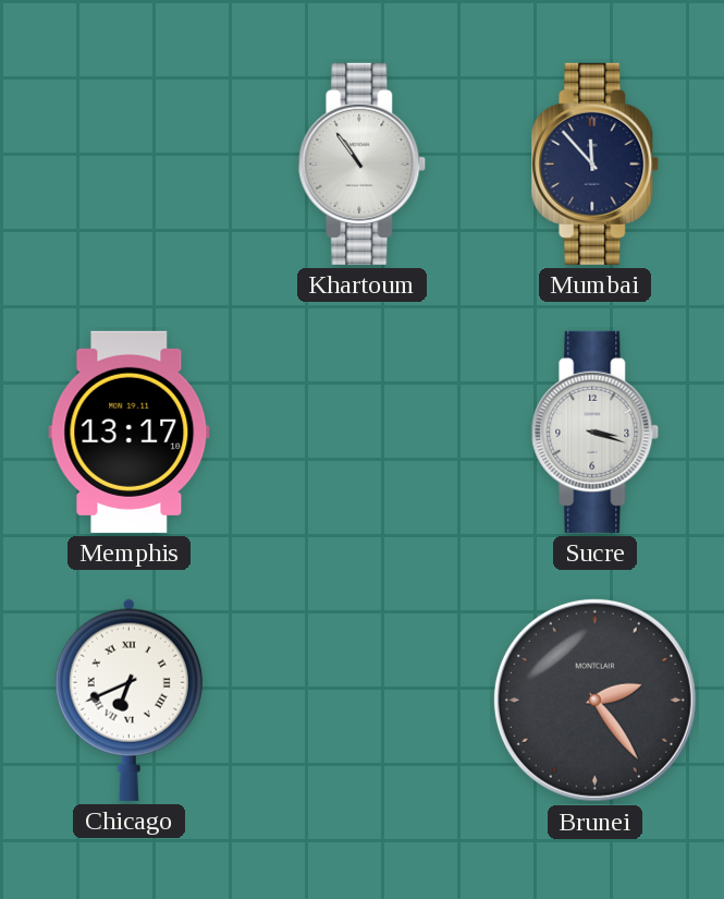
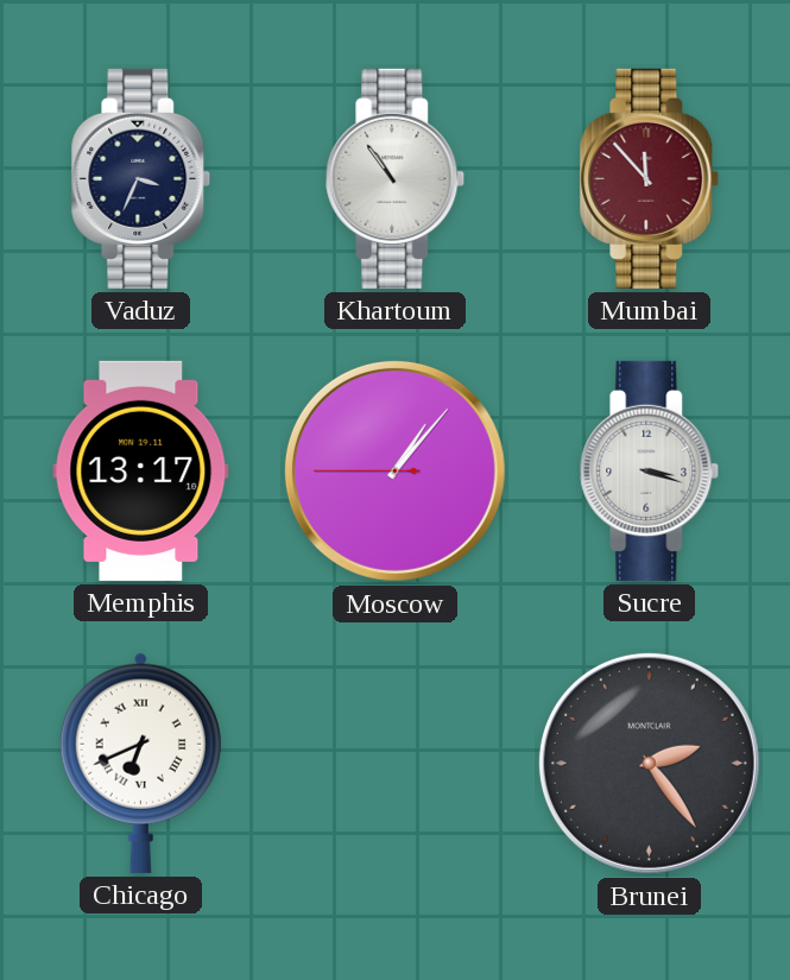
Vaduz: none -> 3:34
Mumbai dial: navy -> burgundy
Moscow: none -> 1:06
